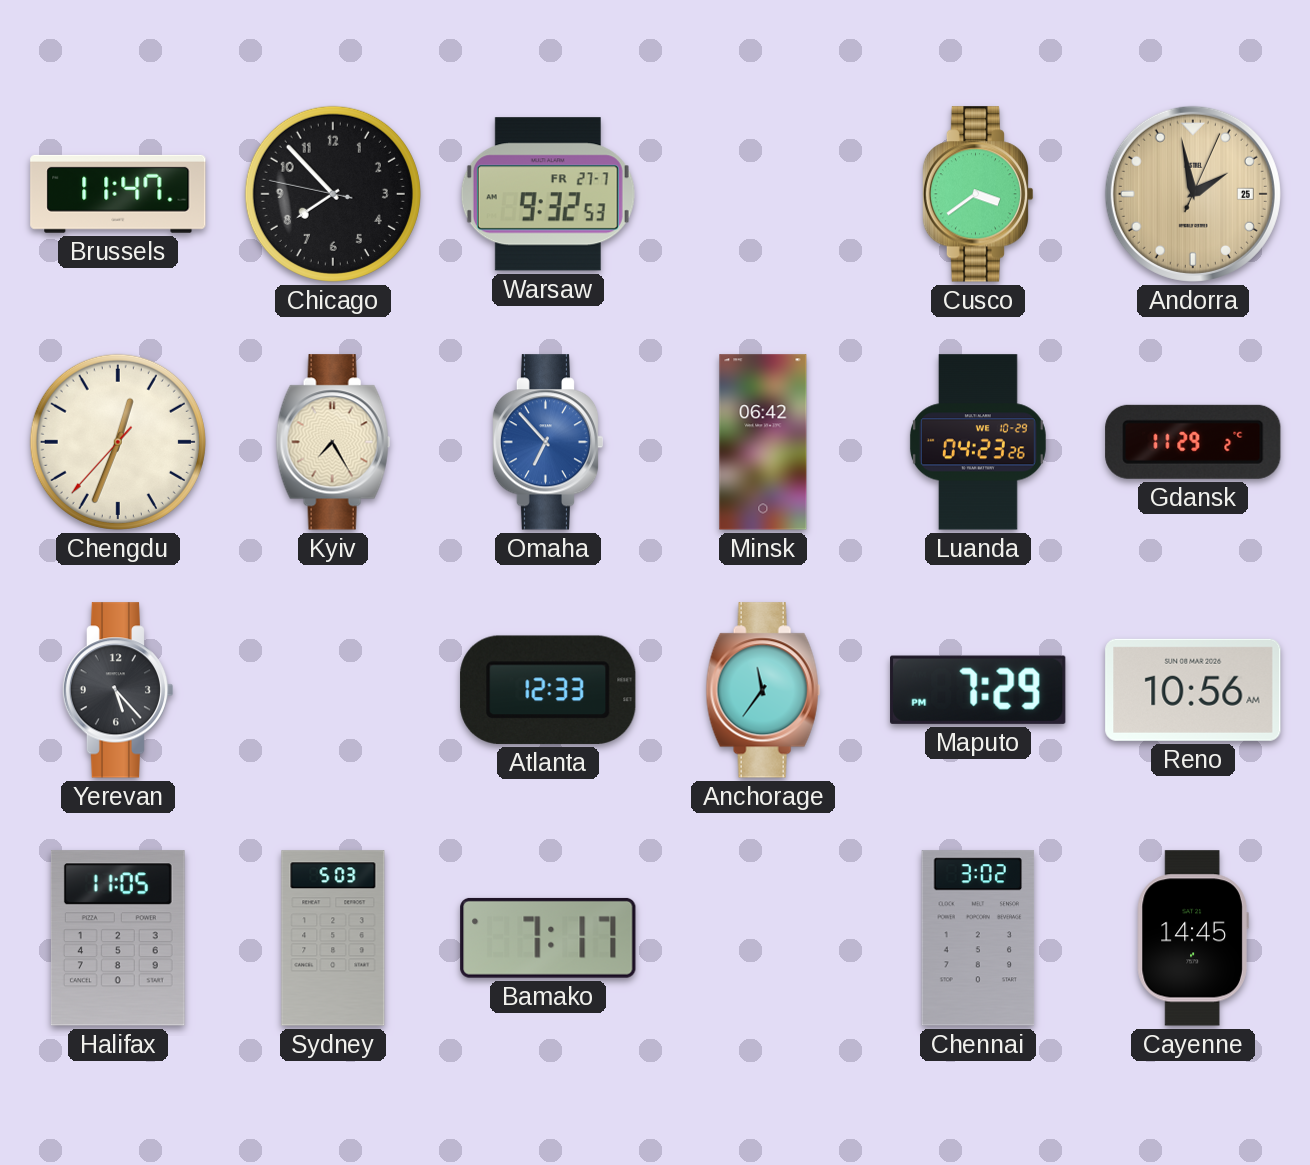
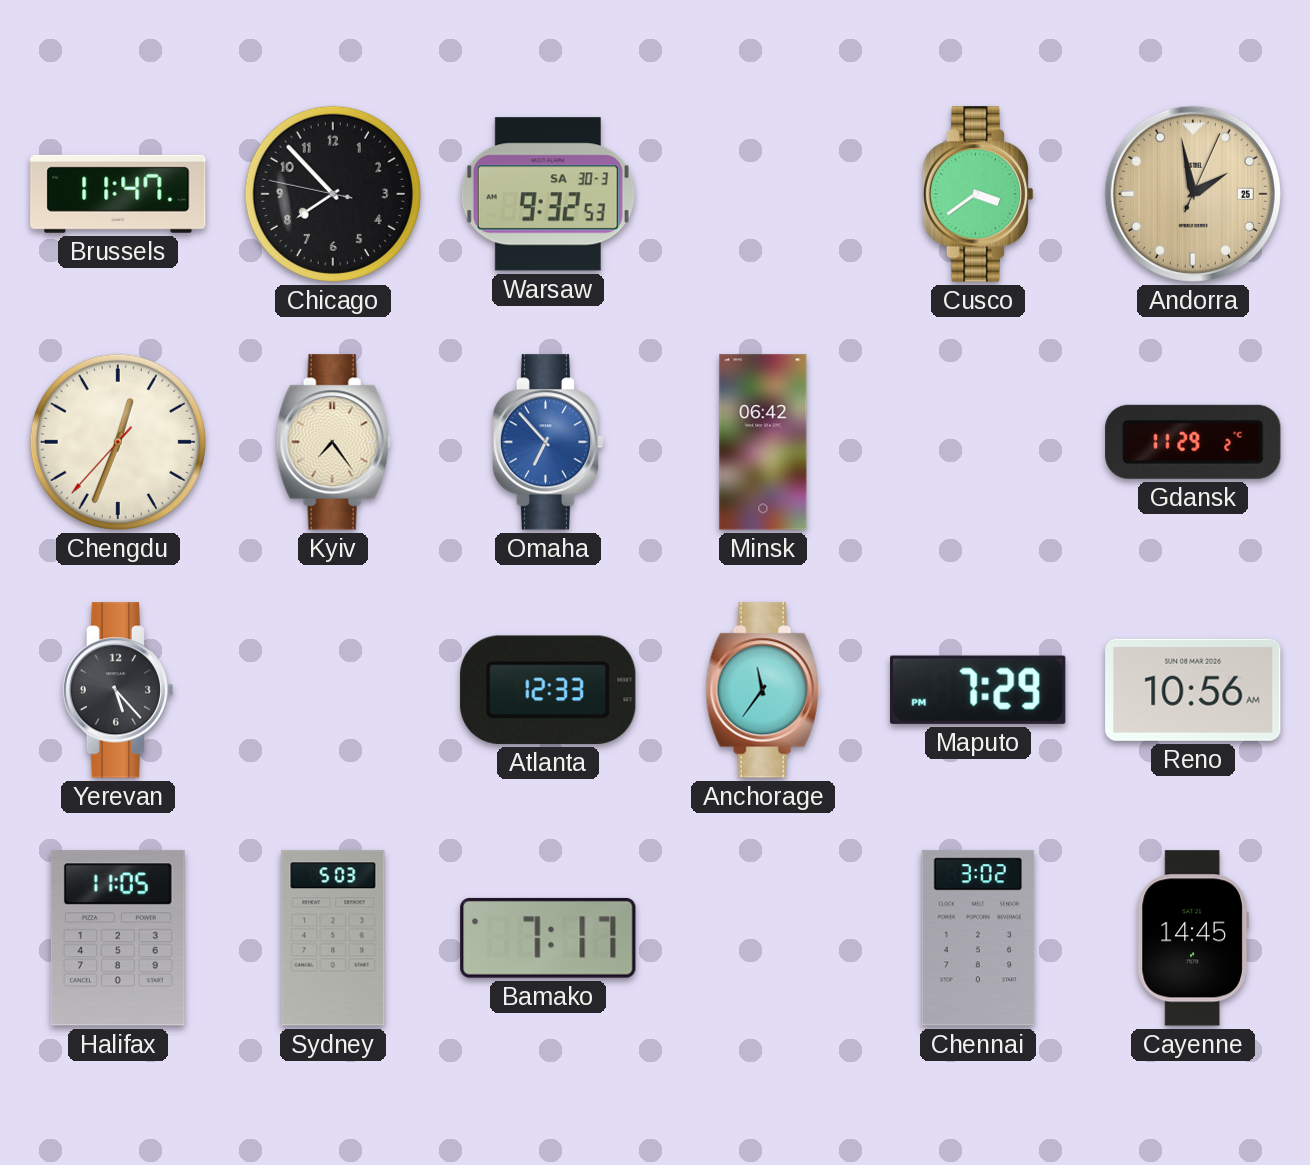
Warsaw date: FR 27-7 -> SA 30-3
Kyiv: 7:25 -> 7:24
Luanda: 04:23 -> none
